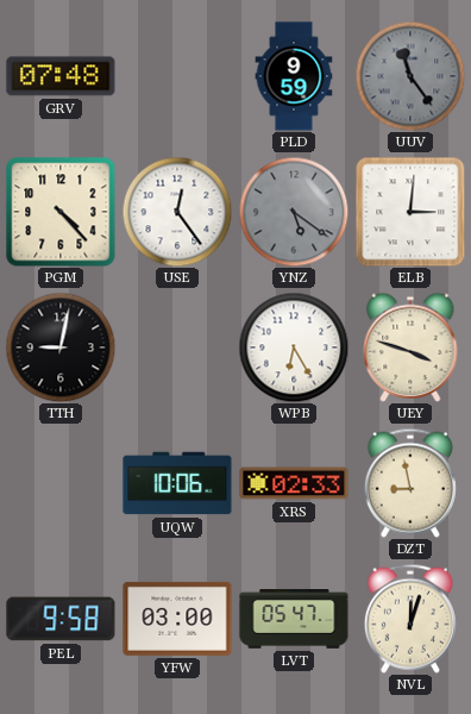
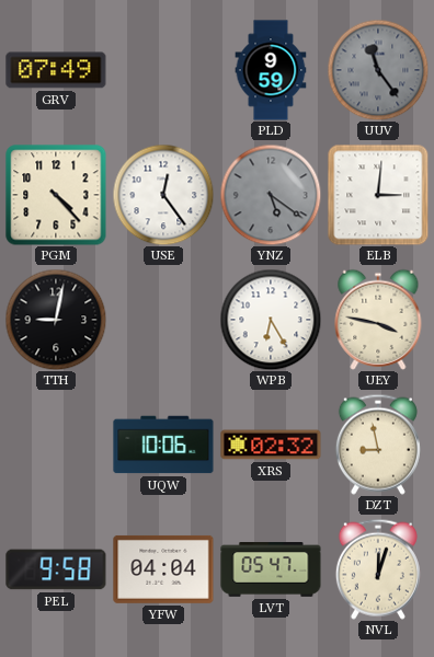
GRV: 07:48 -> 07:49
UEY: 3:48 -> 3:47
XRS: 02:33 -> 02:32
YFW: 03:00 -> 04:04
